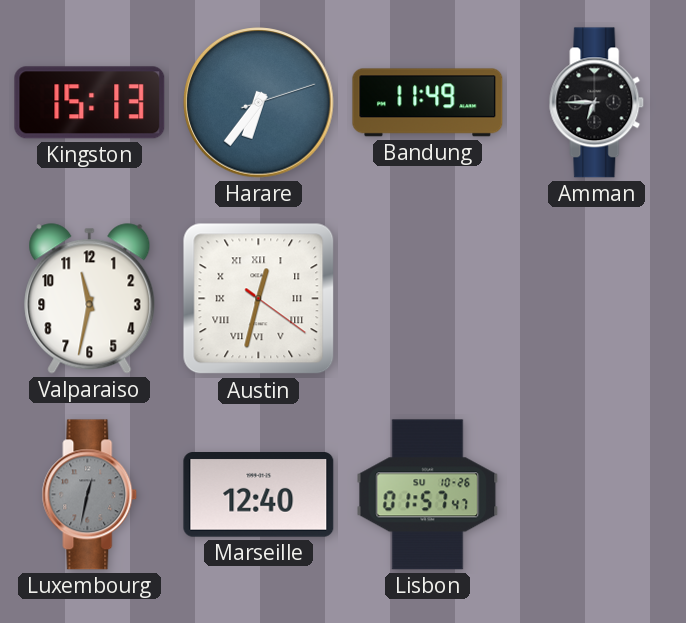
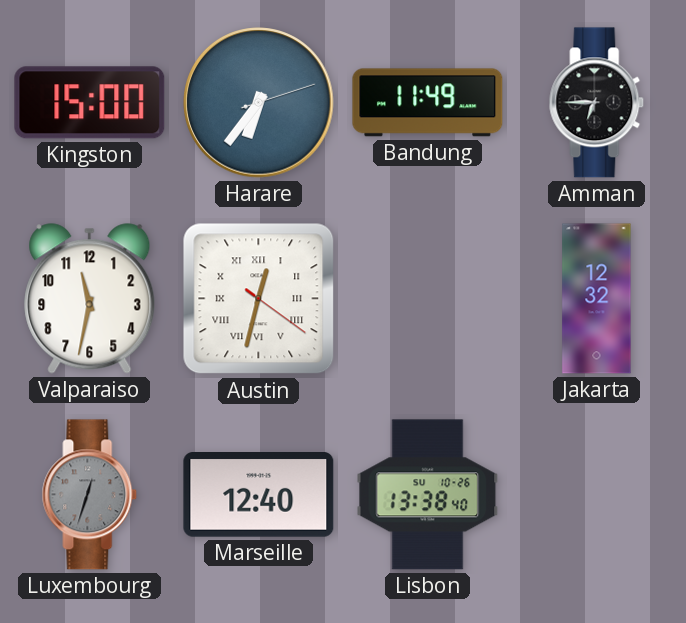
Kingston: 15:13 -> 15:00
Jakarta: none -> 12:32
Luxembourg: 12:32 -> 12:33
Lisbon: 01:57 -> 13:38
